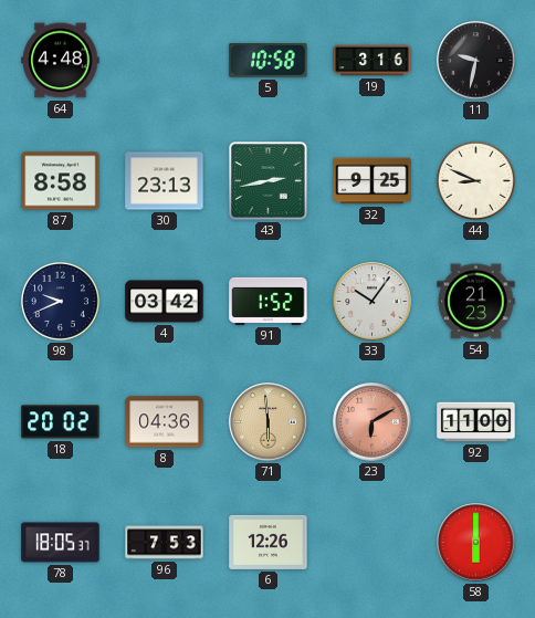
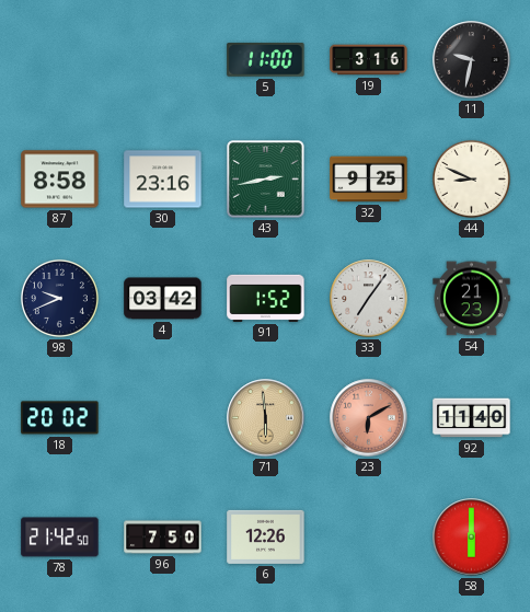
64: 4:48 -> none
5: 10:58 -> 11:00
30: 23:13 -> 23:16
33: 10:06 -> 7:06
8: 04:36 -> none
92: 11:00 -> 11:40
78: 18:05 -> 21:42
96: 7:53 -> 7:50
